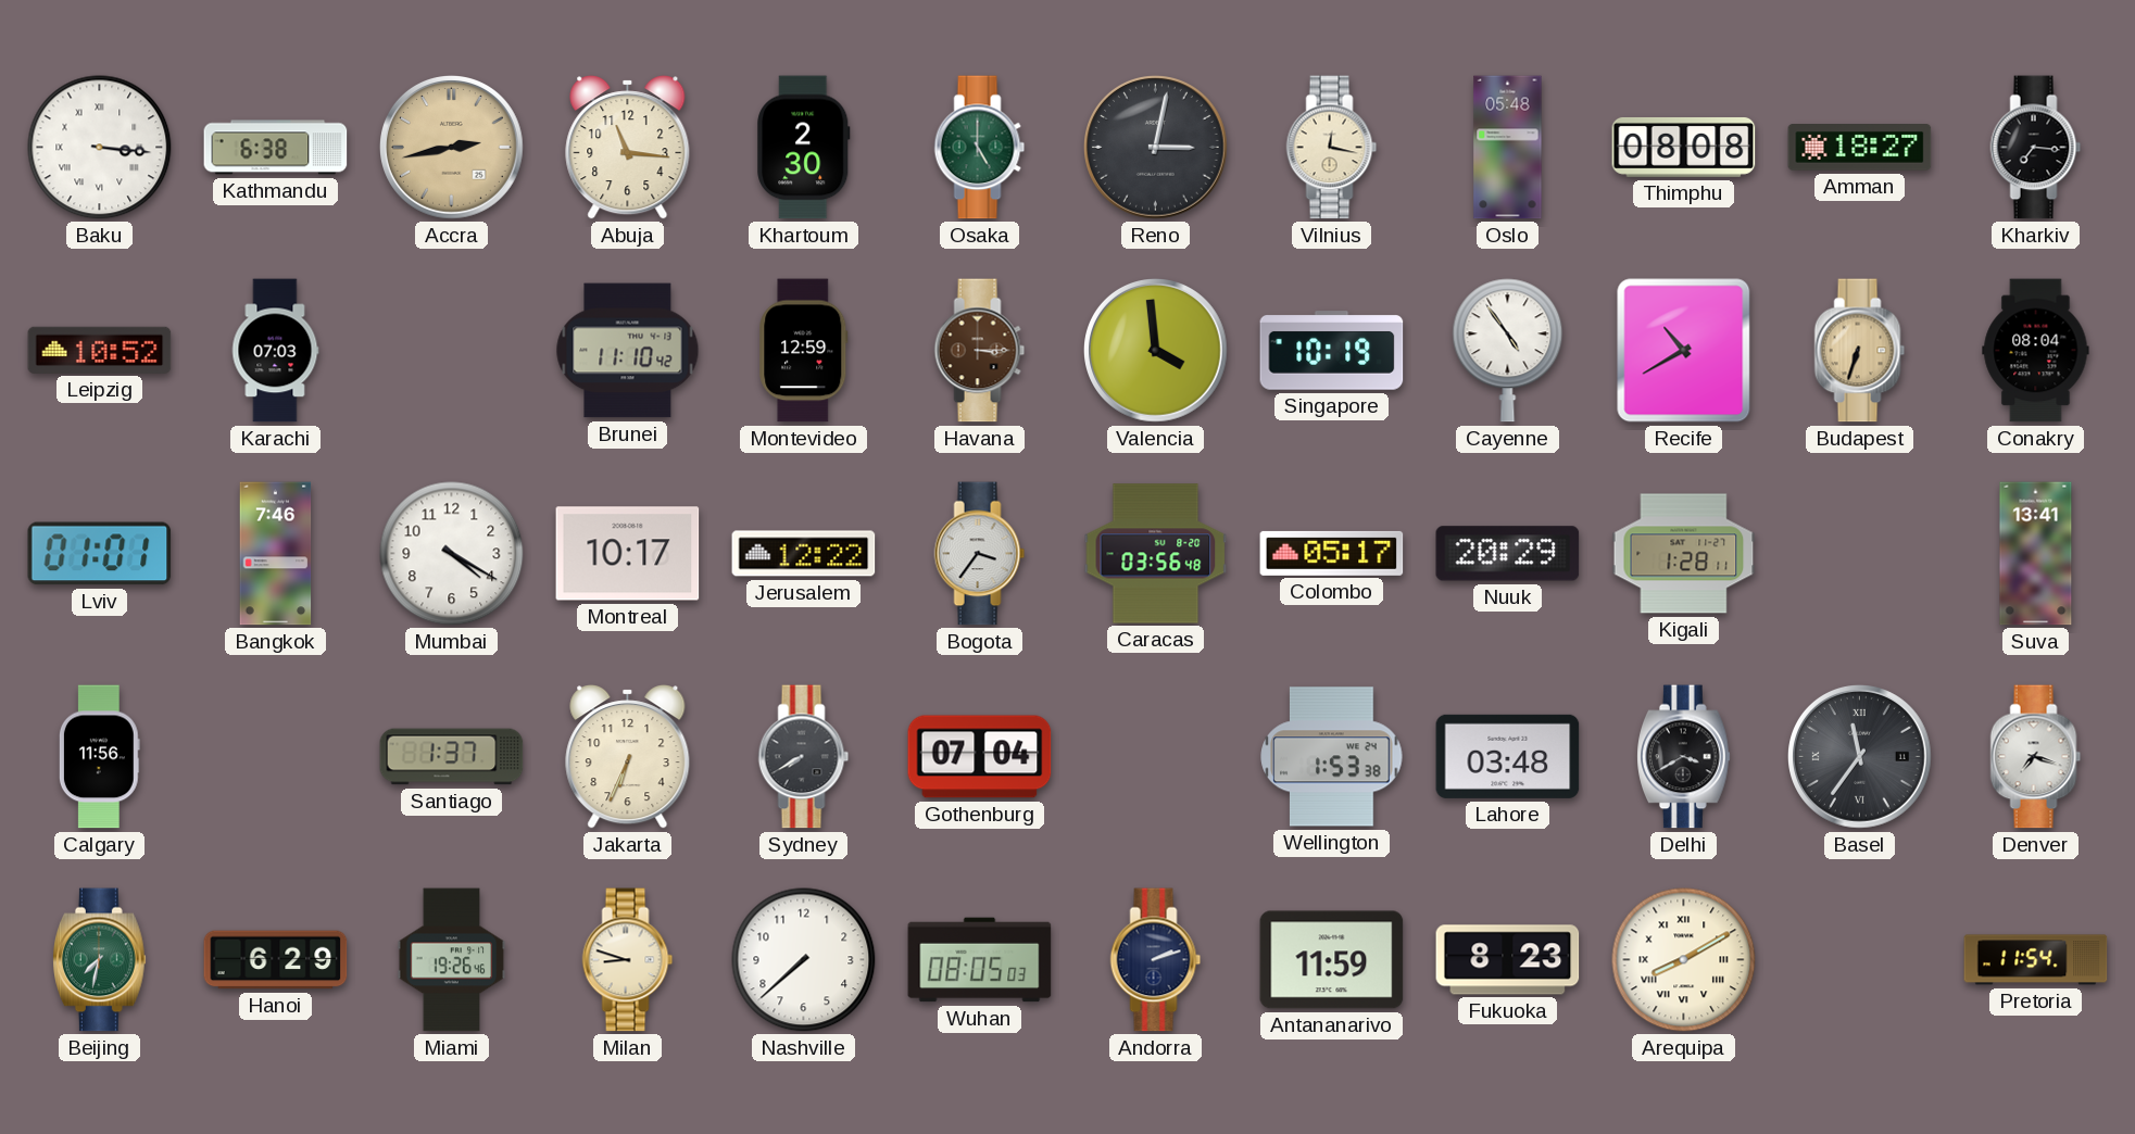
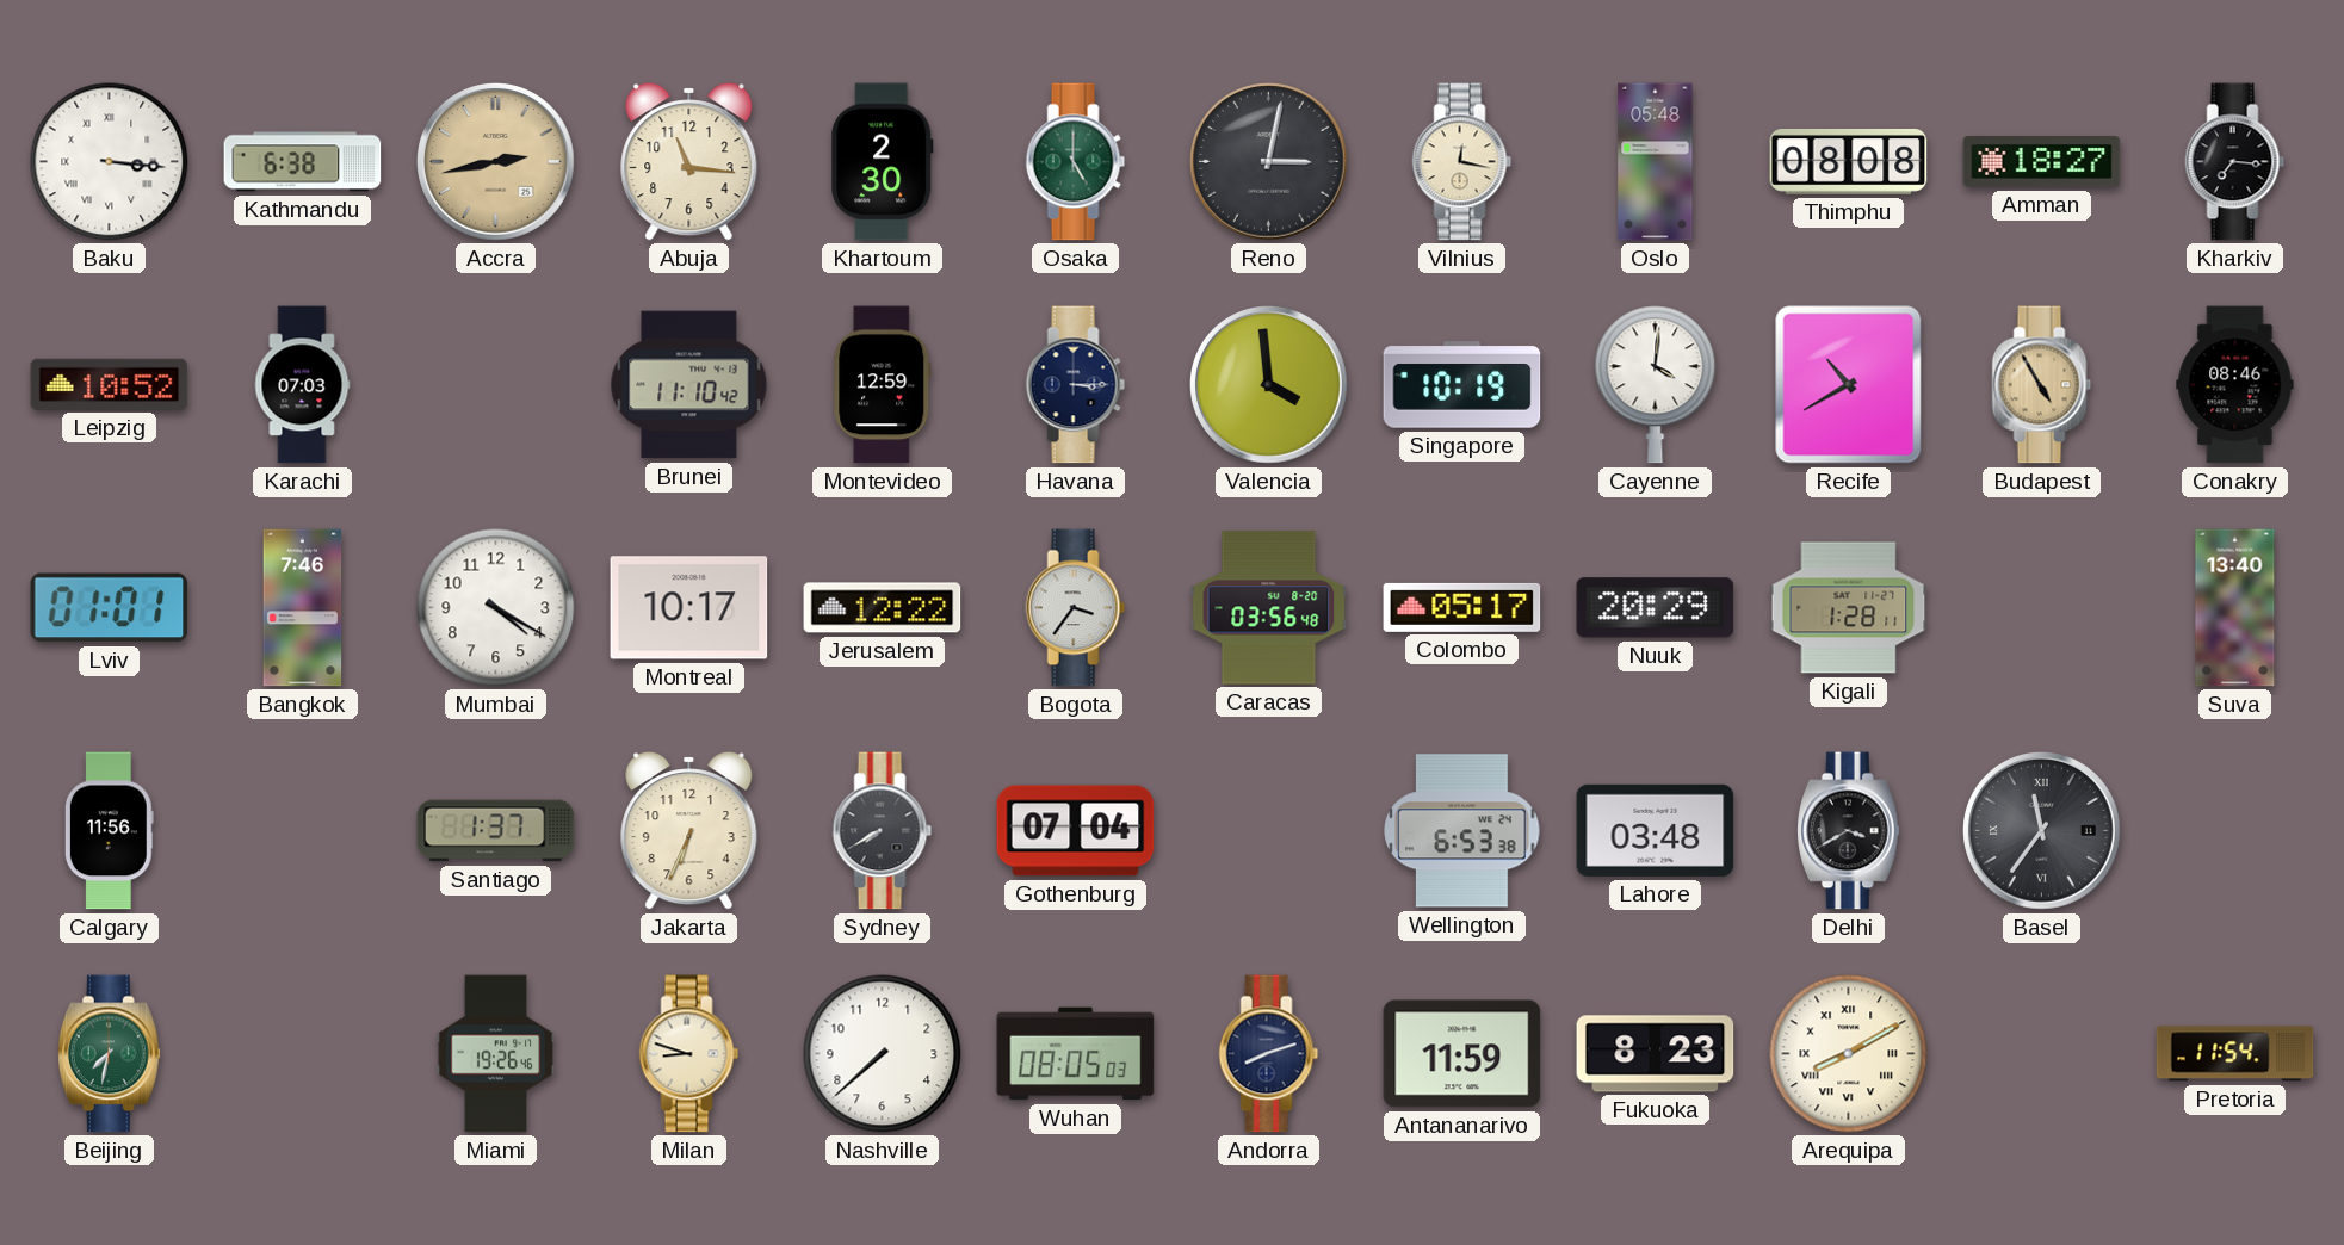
Havana dial: brown -> navy
Cayenne: 4:54 -> 4:01
Budapest: 6:33 -> 4:55
Conakry: 08:04 -> 08:46
Suva: 13:41 -> 13:40
Wellington: 1:53 -> 6:53
Denver: 7:18 -> none
Hanoi: 6:29 -> none
Andorra: 2:12 -> 8:12
